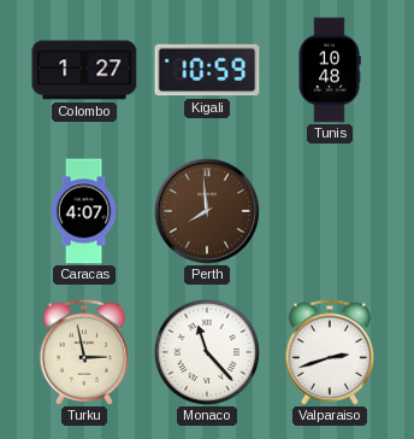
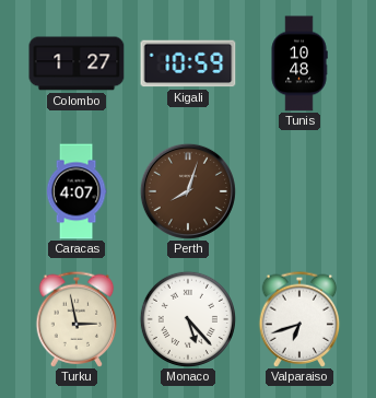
Perth: 7:59 -> 8:03
Monaco: 11:23 -> 5:23
Valparaiso: 2:42 -> 6:42
